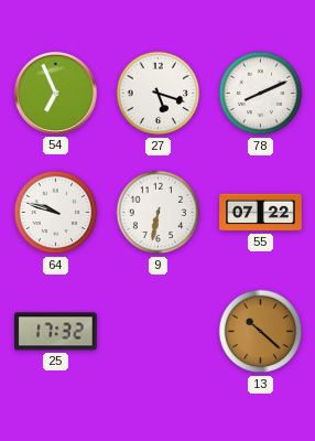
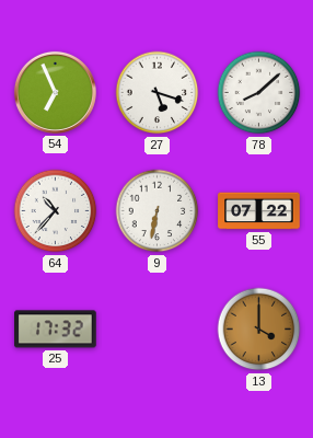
78: 8:11 -> 8:08
64: 9:48 -> 10:37
13: 10:22 -> 4:00
